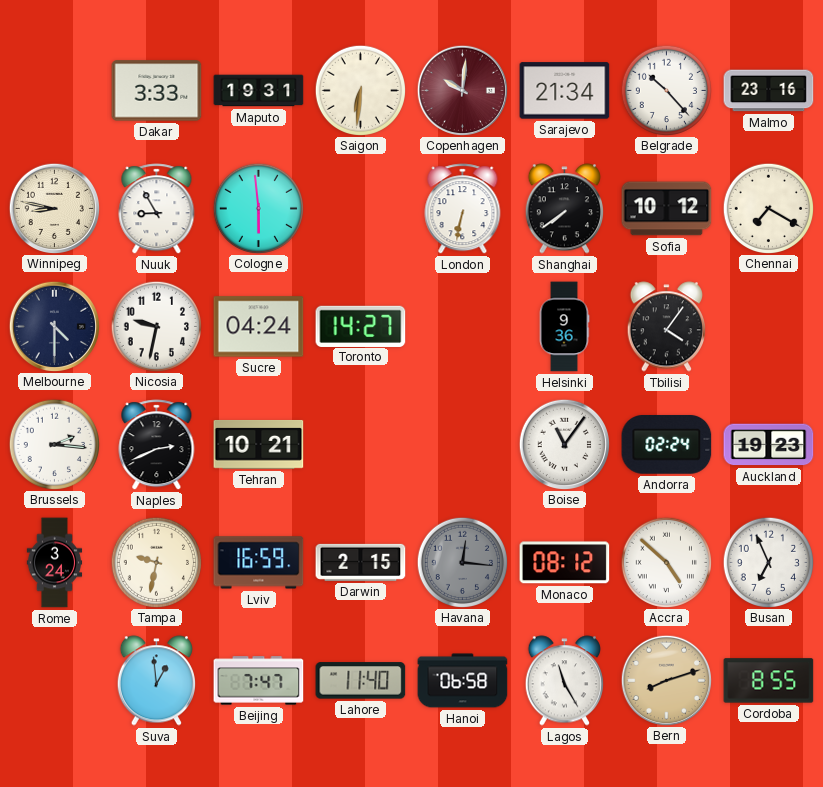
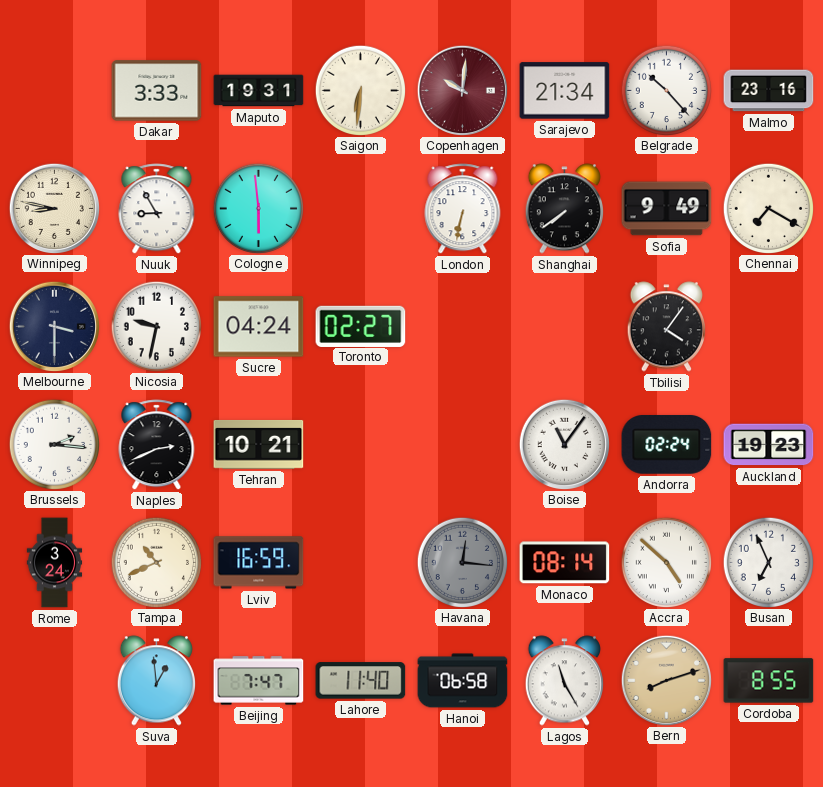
Sofia: 10:12 -> 9:49
Melbourne: 4:30 -> 3:30
Toronto: 14:27 -> 02:27
Helsinki: 9:36 -> none
Tampa: 9:32 -> 10:41
Darwin: 2:15 -> none
Monaco: 08:12 -> 08:14
